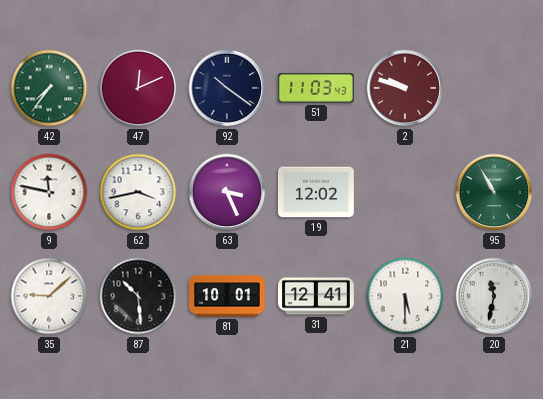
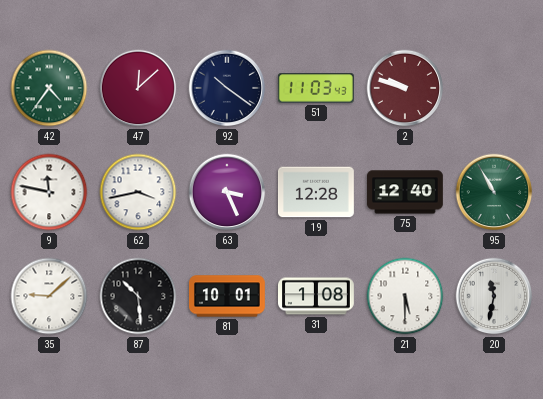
42: 7:36 -> 4:36
47: 12:11 -> 12:08
19: 12:02 -> 12:28
75: none -> 12:40
31: 12:41 -> 1:08
